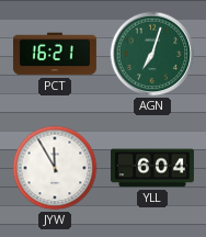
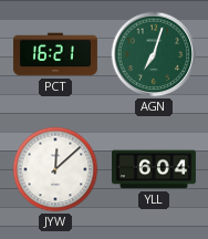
JYW: 11:55 -> 12:08
